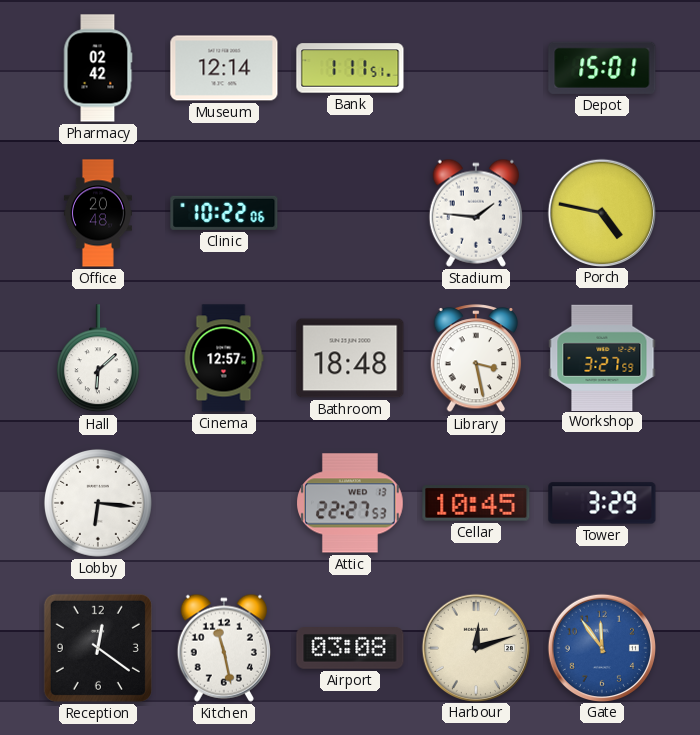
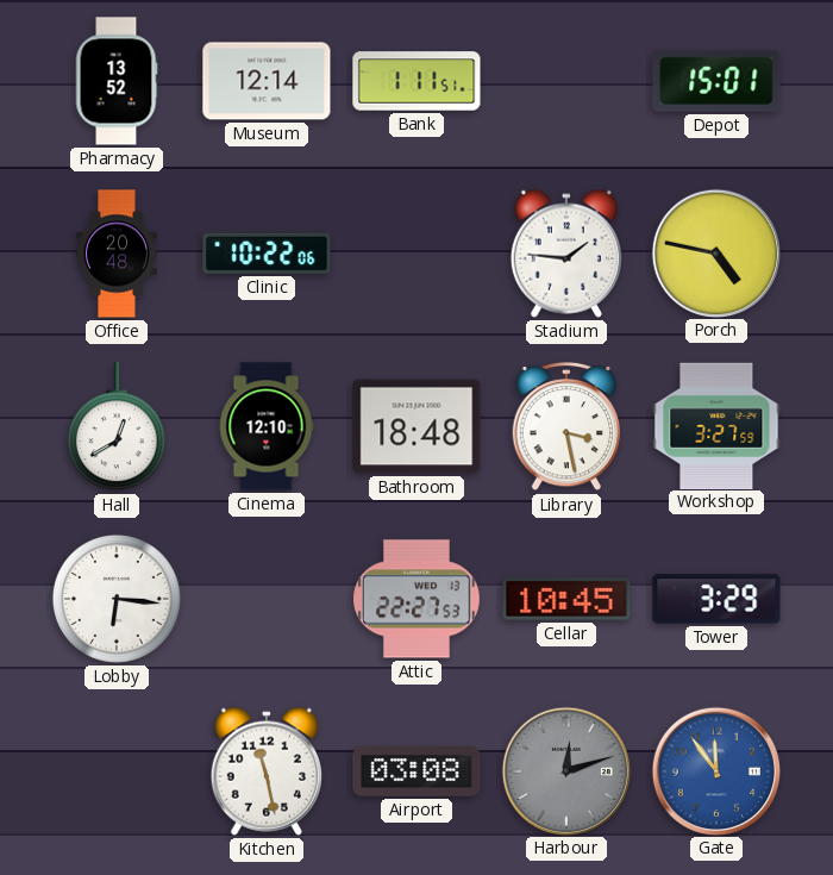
Pharmacy: 02:42 -> 13:52
Hall: 6:08 -> 12:40
Cinema: 12:57 -> 12:10
Reception: 12:21 -> none
Harbour dial: cream -> grey
